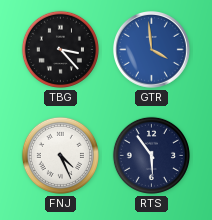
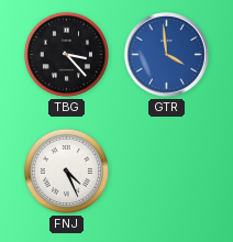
RTS: 5:54 -> none
